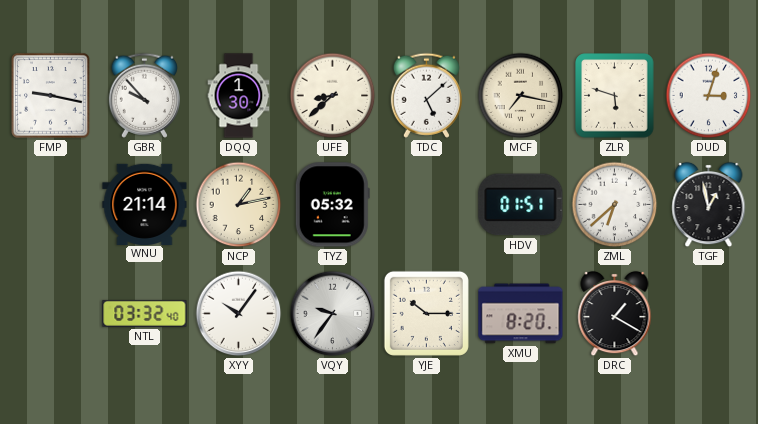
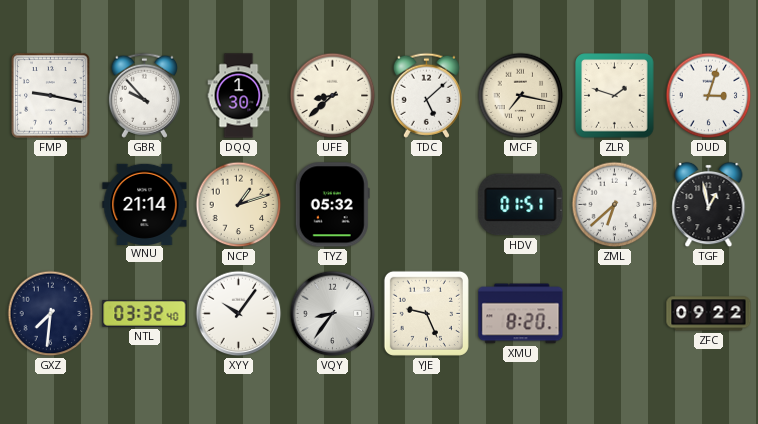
ZLR: 5:48 -> 1:48
NCP: 1:13 -> 1:12
GXZ: none -> 7:31
VQY: 9:36 -> 8:36
YJE: 10:15 -> 9:26
DRC: 1:20 -> none
ZFC: none -> 09:22
